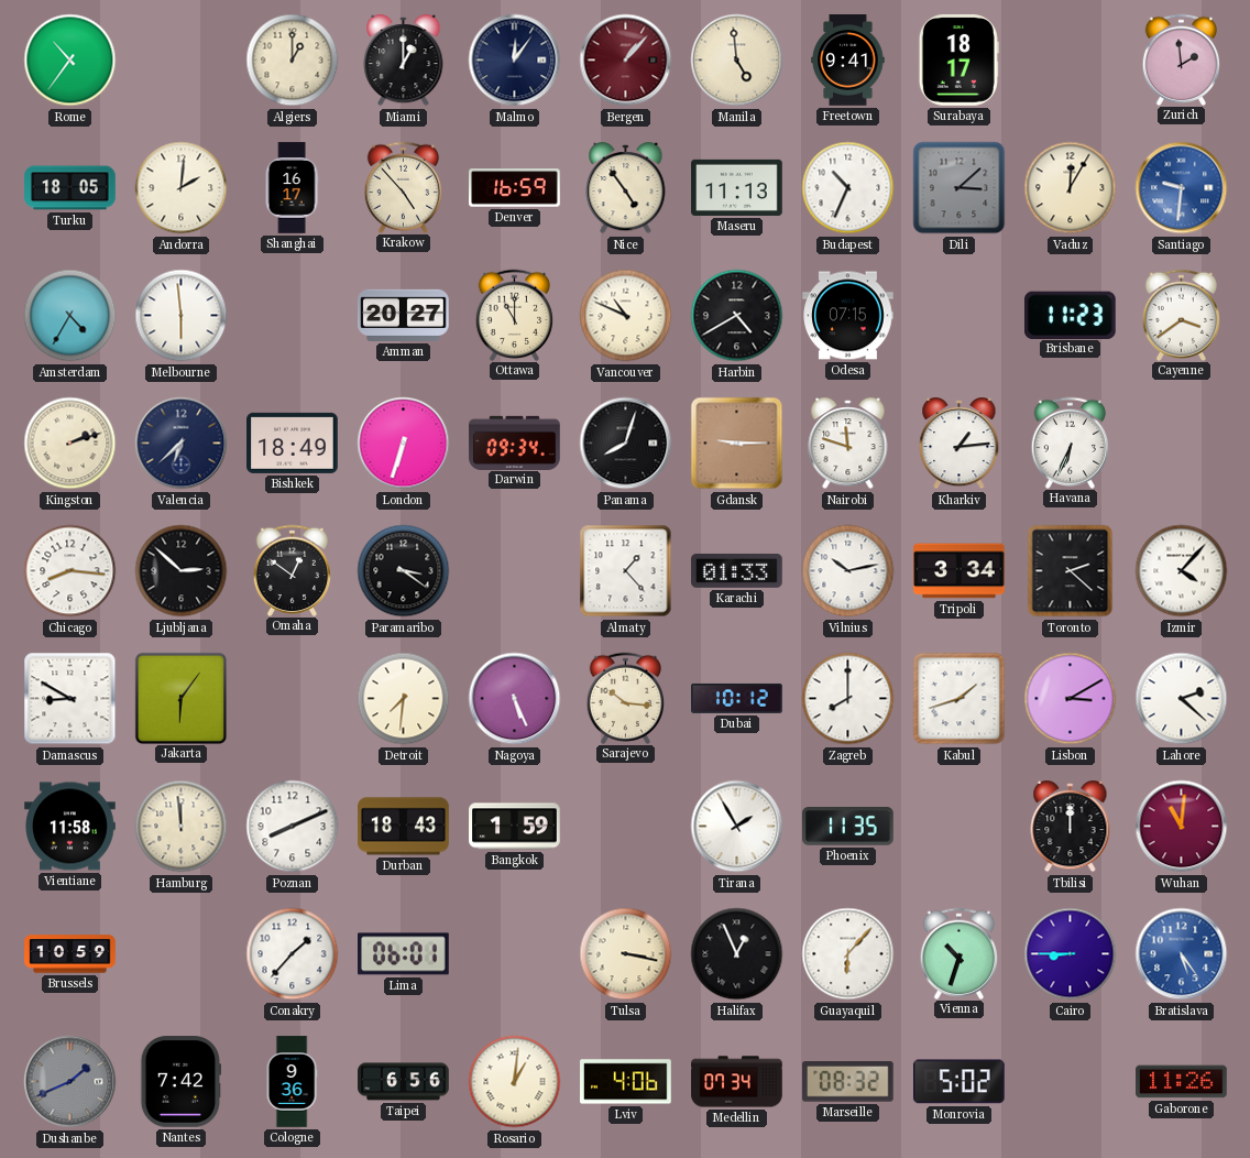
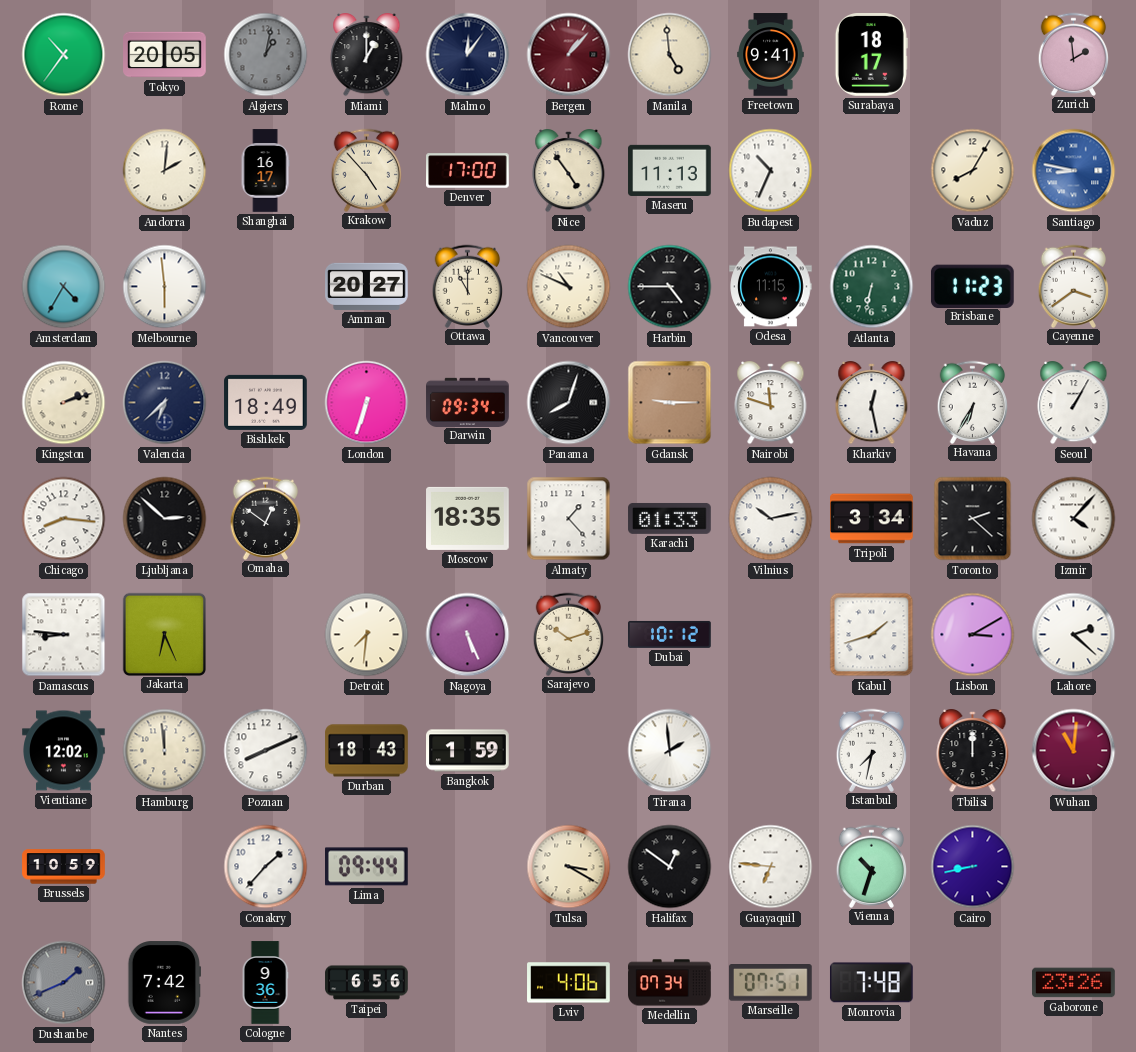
Tokyo: none -> 20:05
Algiers: 1:00 -> 1:02
Algiers dial: cream -> grey
Turku: 18:05 -> none
Denver: 16:59 -> 17:00
Dili: 3:08 -> none
Vaduz: 12:05 -> 8:05
Santiago: 9:31 -> 8:47
Harbin: 4:40 -> 4:45
Odesa: 07:15 -> 11:15
Atlanta: none -> 6:32
Kharkiv: 1:14 -> 12:28
Havana: 6:34 -> 6:35
Seoul: none -> 1:05
Paramaribo: 3:21 -> none
Moscow: none -> 18:35
Damascus: 8:50 -> 8:46
Jakarta: 6:06 -> 6:26
Sarajevo: 10:16 -> 10:12
Zagreb: 8:00 -> none
Vientiane: 11:58 -> 12:02
Tirana: 1:55 -> 1:59
Phoenix: 11:35 -> none
Istanbul: none -> 7:32
Lima: 06:01 -> 09:44
Tulsa: 3:17 -> 3:20
Halifax: 12:56 -> 12:51
Guayaquil: 6:07 -> 6:46
Cairo: 8:45 -> 8:43
Bratislava: 5:24 -> none
Rosario: 1:01 -> none
Marseille: 08:32 -> 07:51
Monrovia: 5:02 -> 7:48
Gaborone: 11:26 -> 23:26
